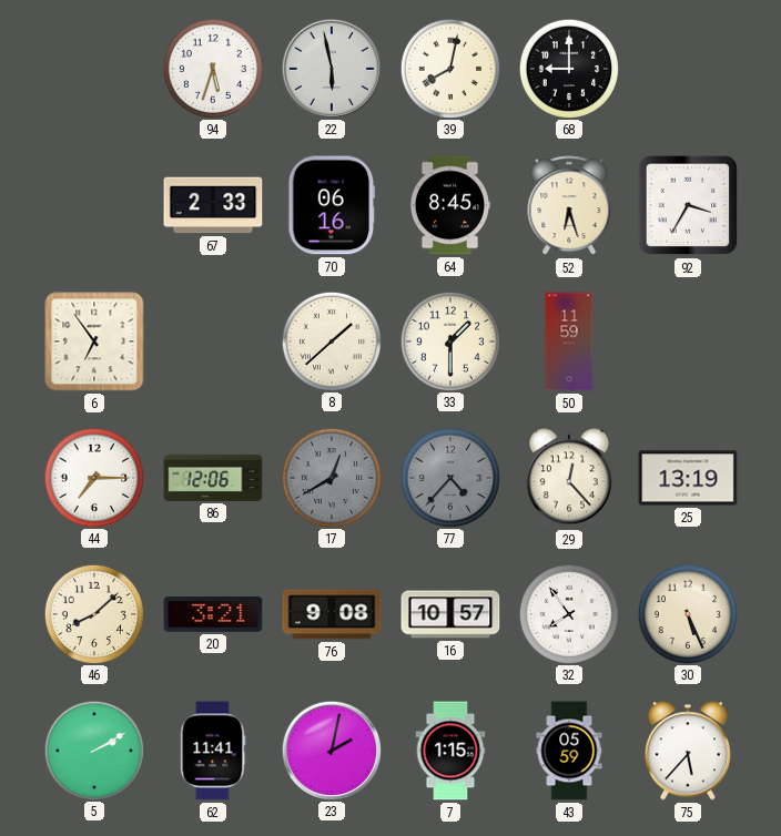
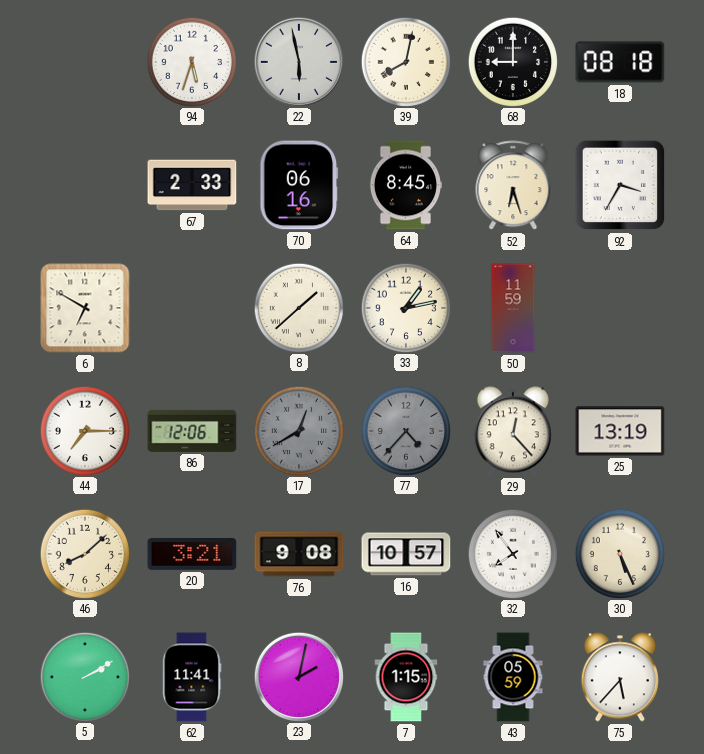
18: none -> 08:18
6: 6:54 -> 6:50
33: 1:30 -> 1:13
